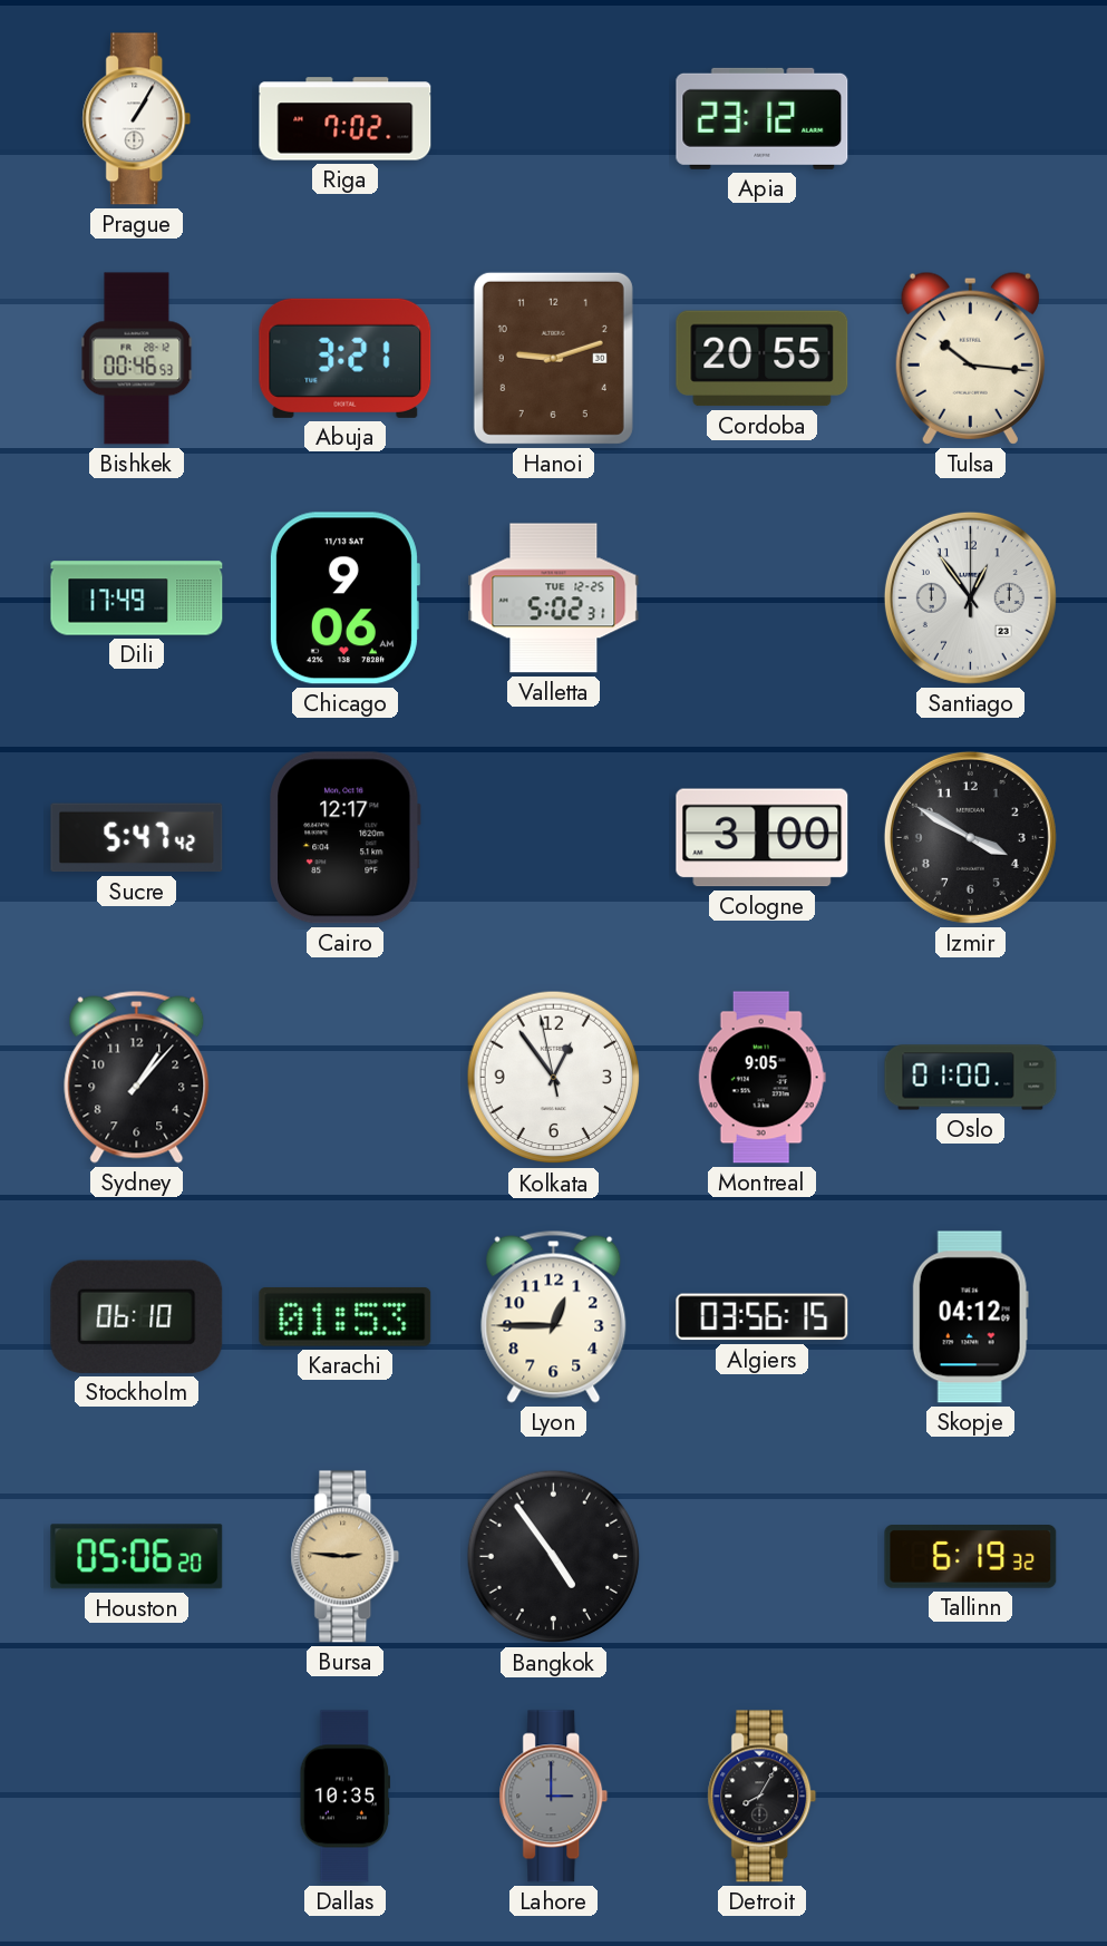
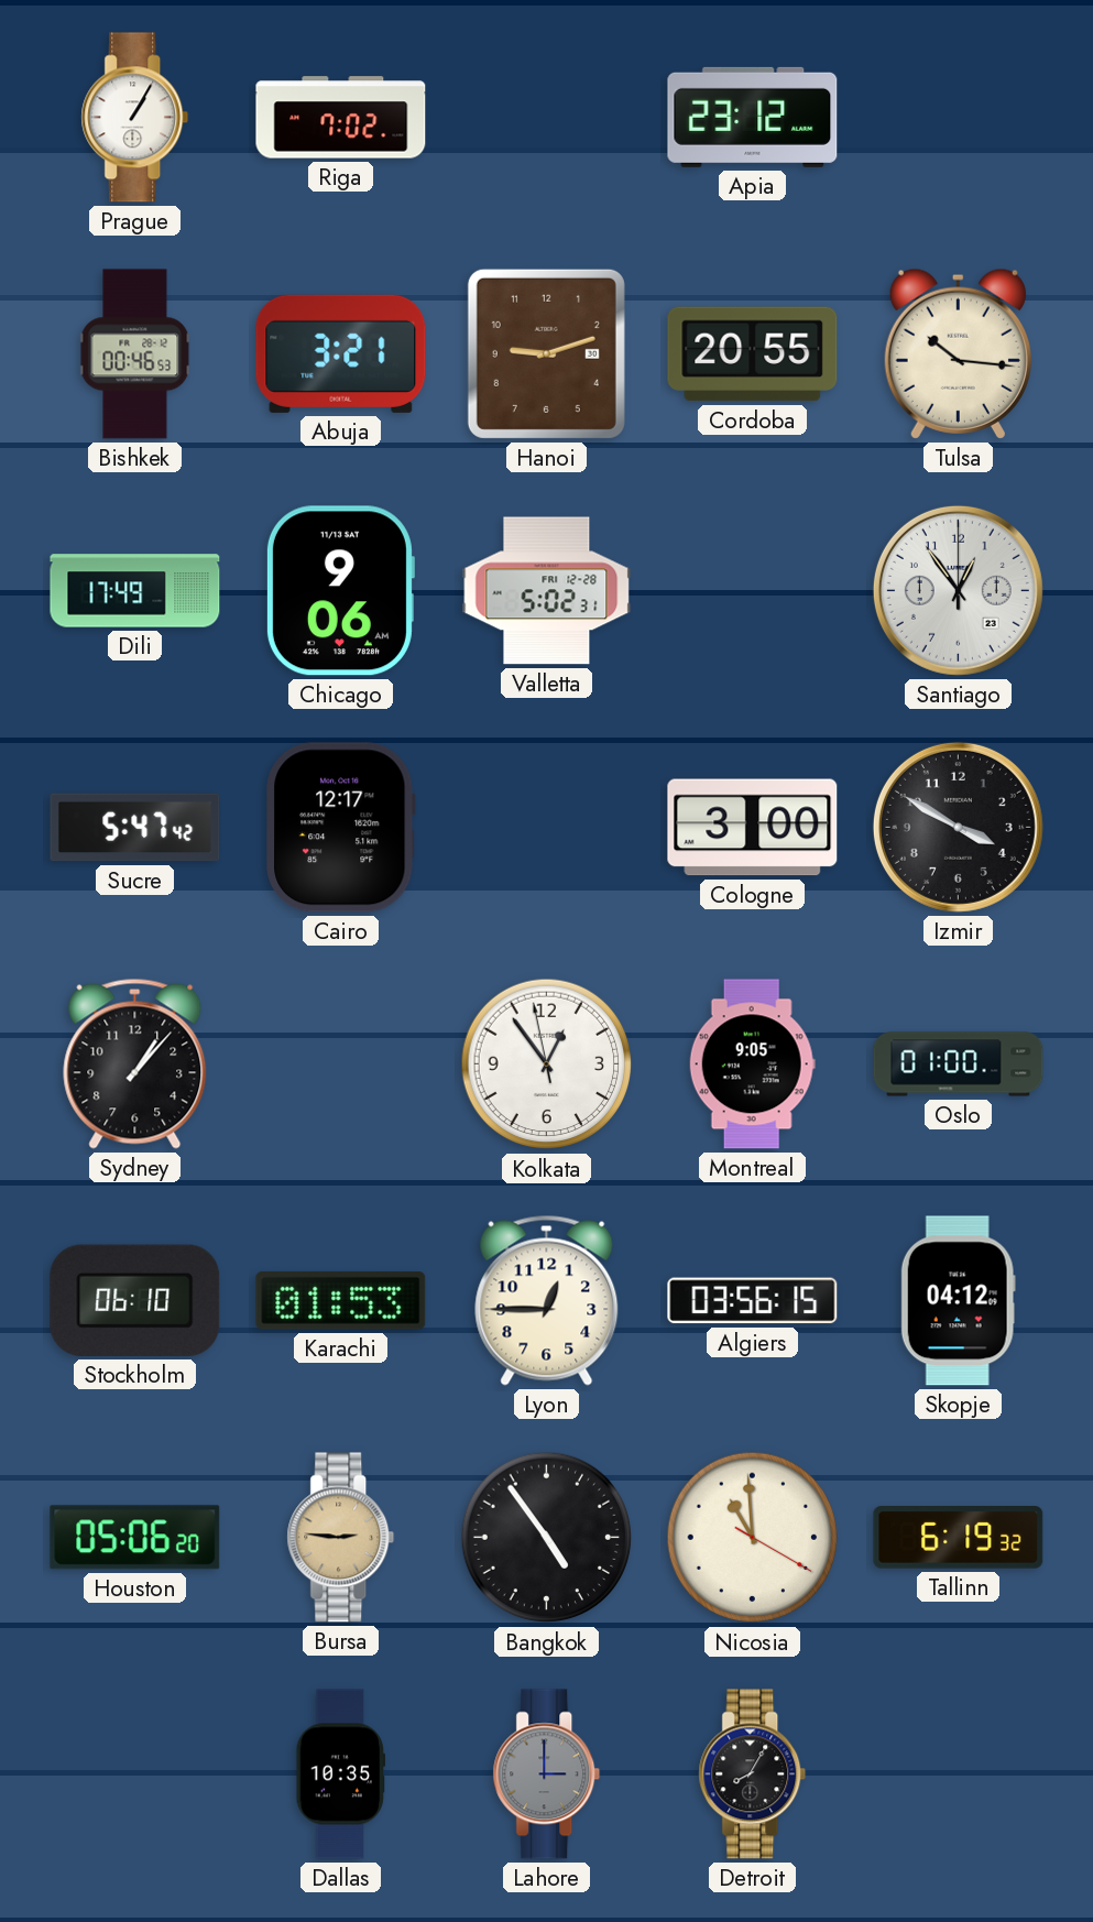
Valletta date: TUE 12-25 -> FRI 12-28
Nicosia: none -> 10:59
